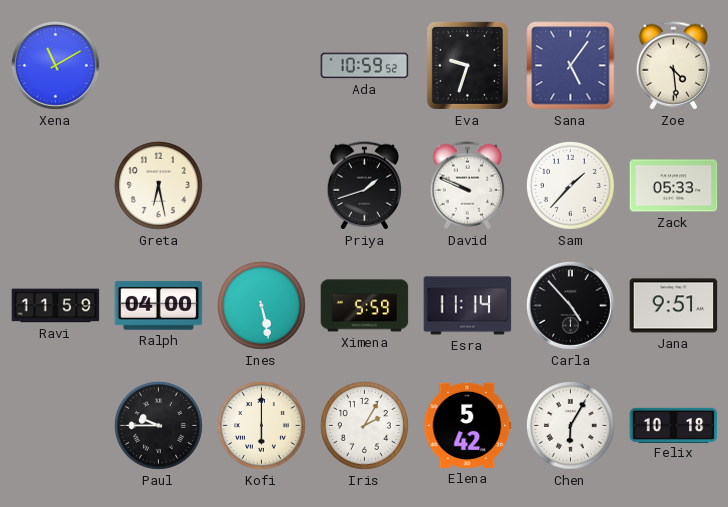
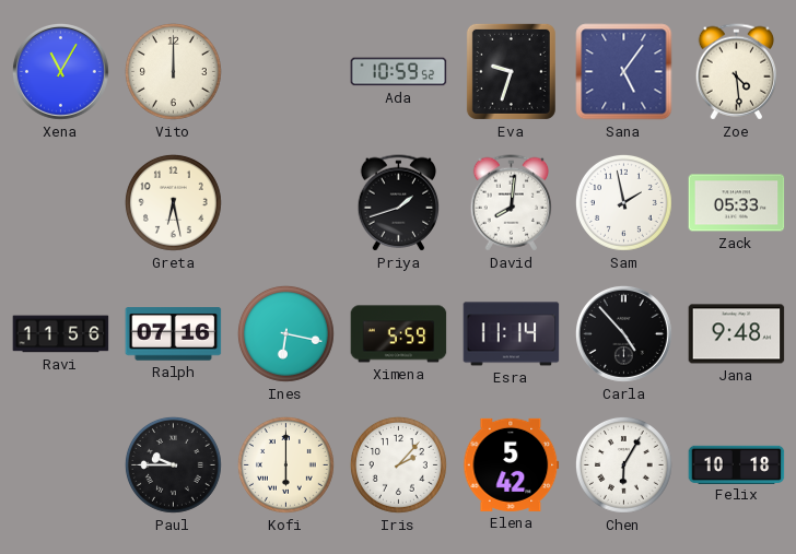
Xena: 11:10 -> 11:05
Vito: none -> 12:00
David: 9:49 -> 8:01
Sam: 1:37 -> 1:58
Ravi: 11:59 -> 11:56
Ralph: 04:00 -> 07:16
Ines: 5:28 -> 6:17
Jana: 9:51 -> 9:48
Iris: 2:05 -> 2:07
